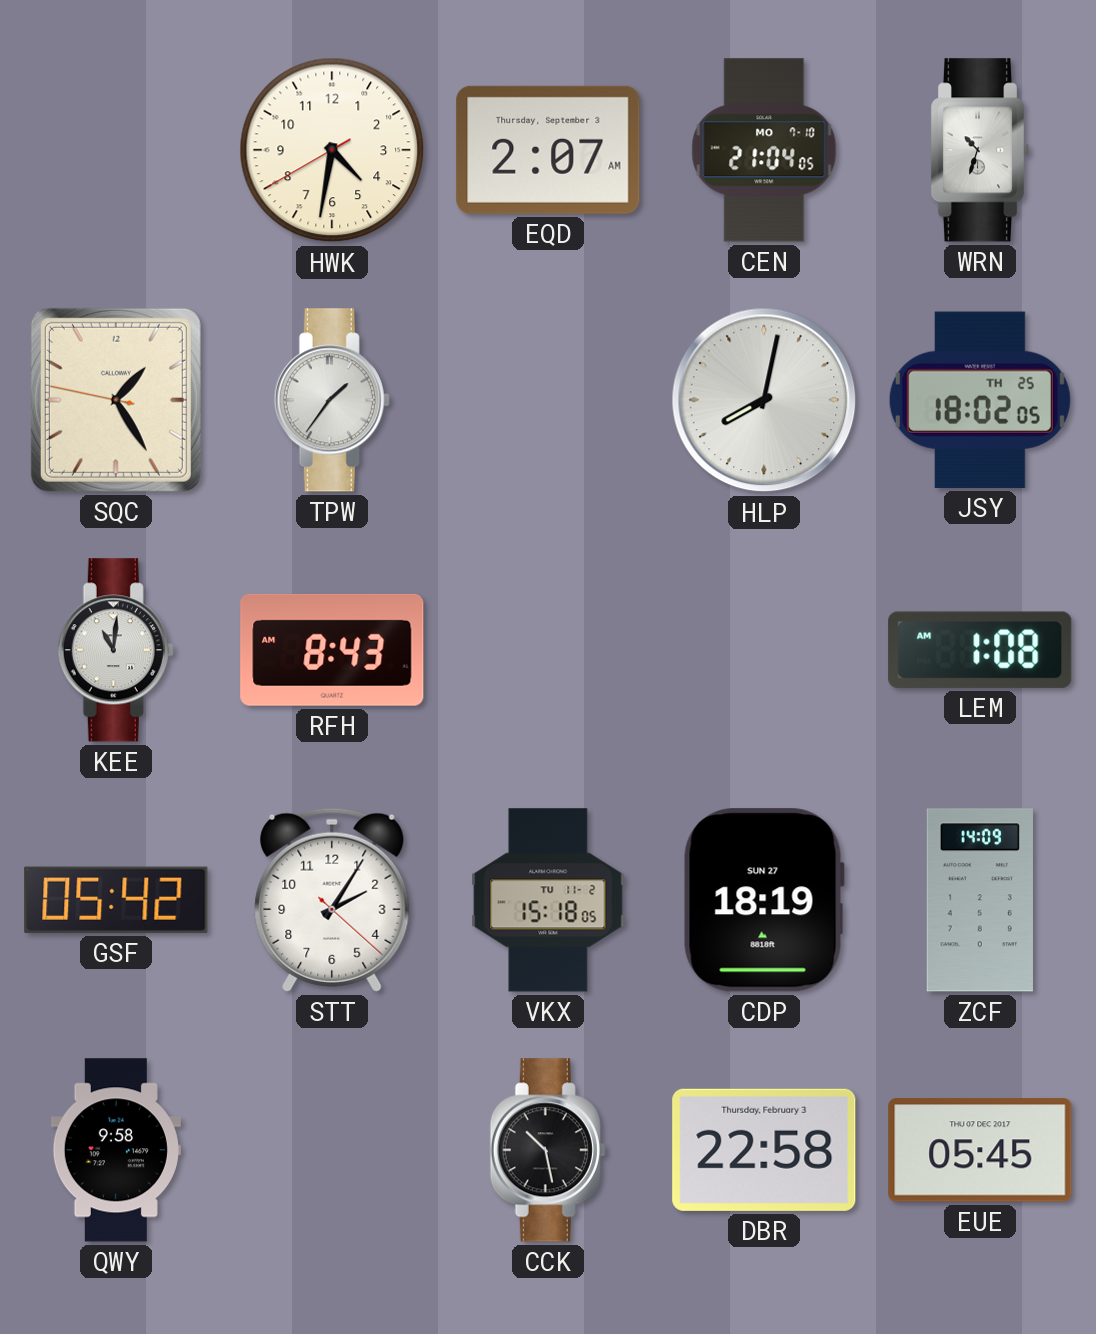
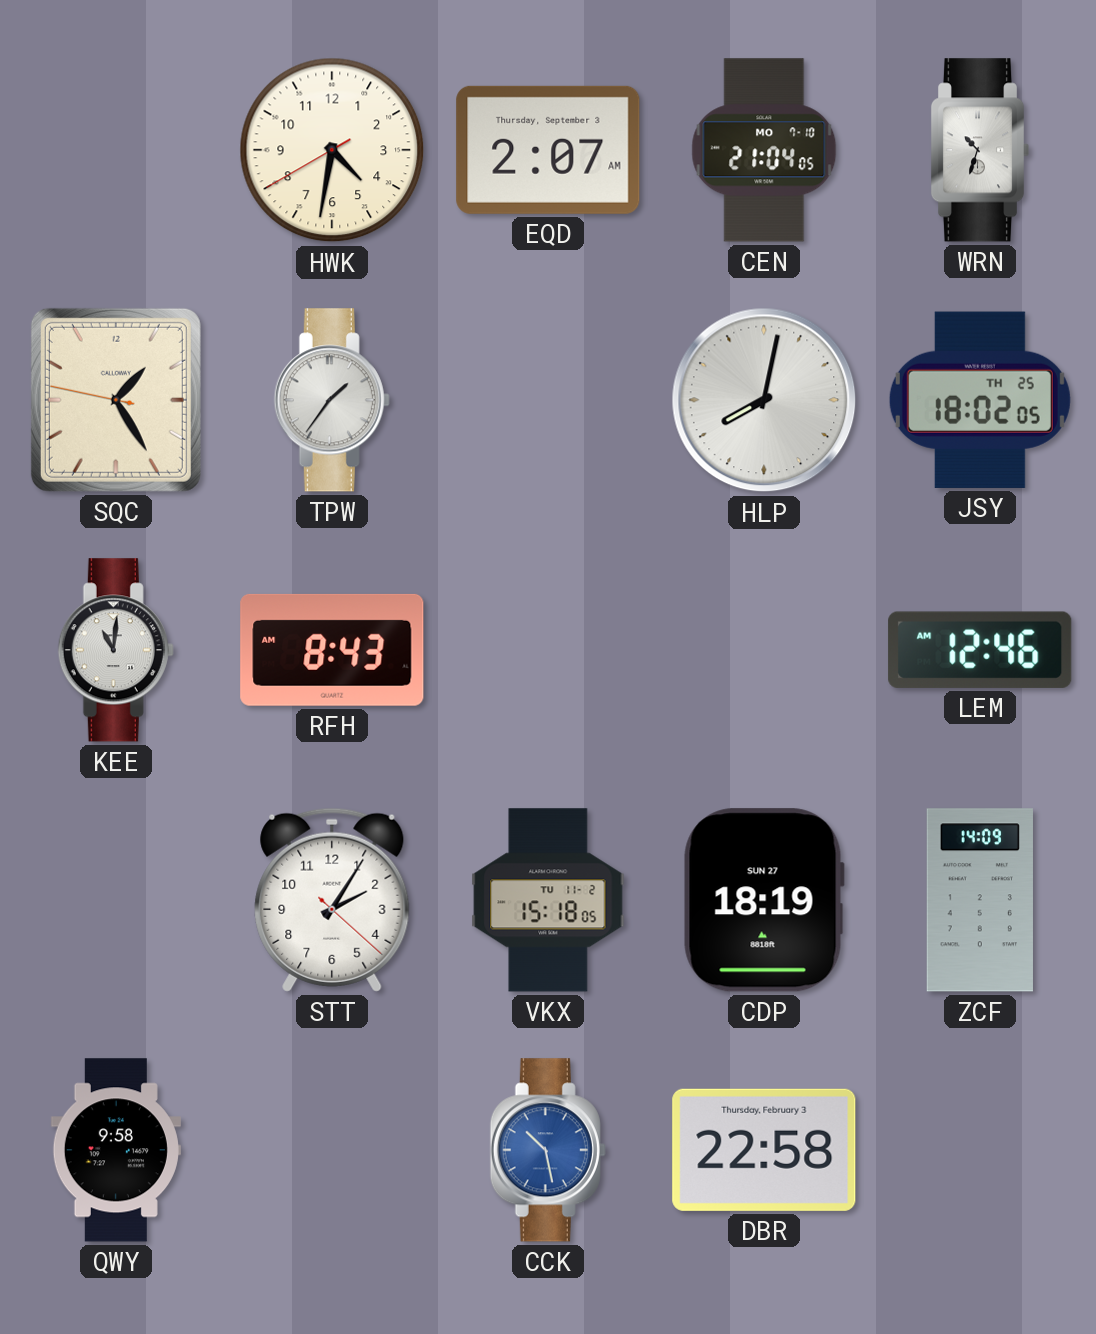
LEM: 1:08 -> 12:46
GSF: 05:42 -> none
CCK dial: black -> blue
EUE: 05:45 -> none
